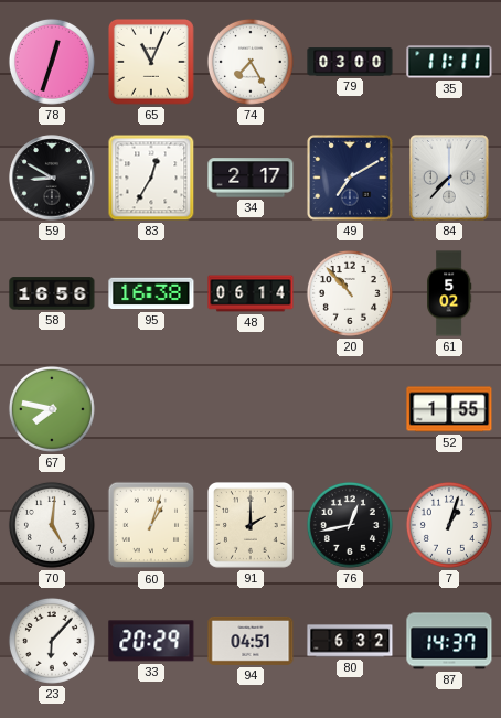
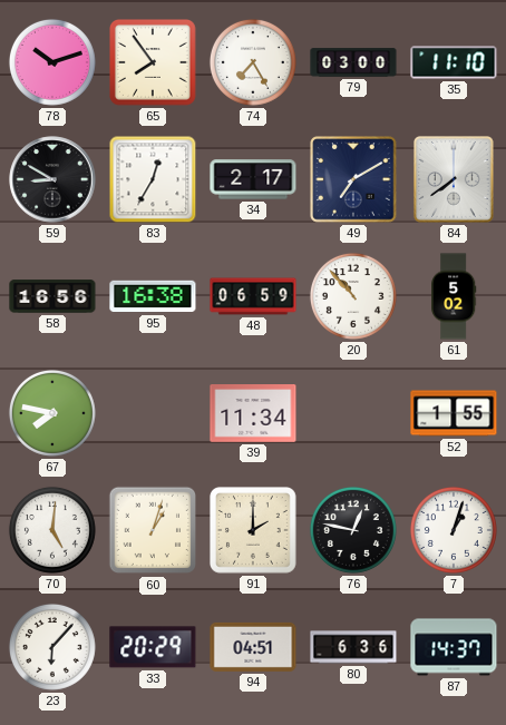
78: 12:33 -> 10:12
65: 11:04 -> 7:54
35: 11:11 -> 11:10
84: 7:37 -> 7:39
48: 06:14 -> 06:59
39: none -> 11:34
76: 12:43 -> 12:47
80: 6:32 -> 6:36
